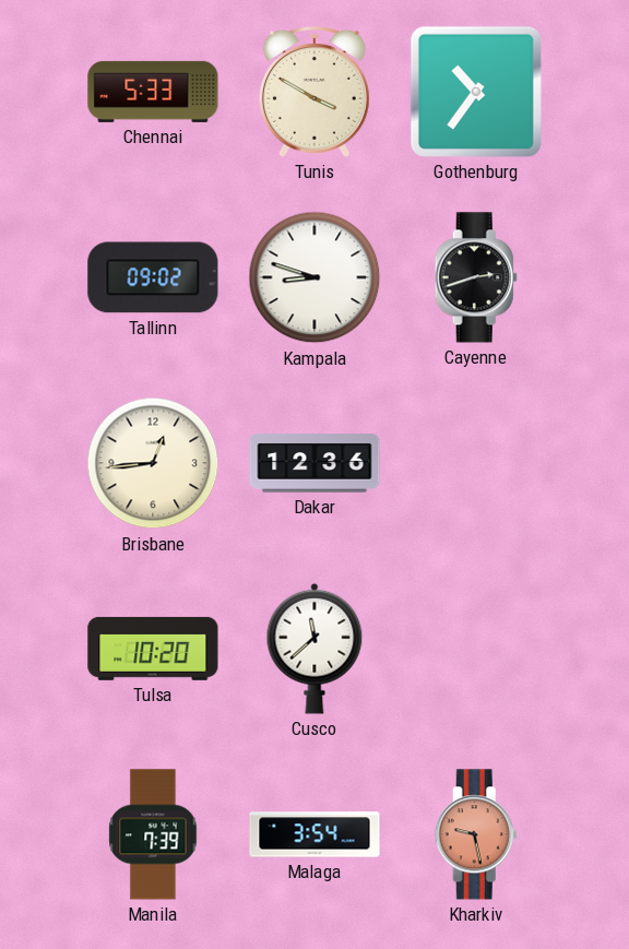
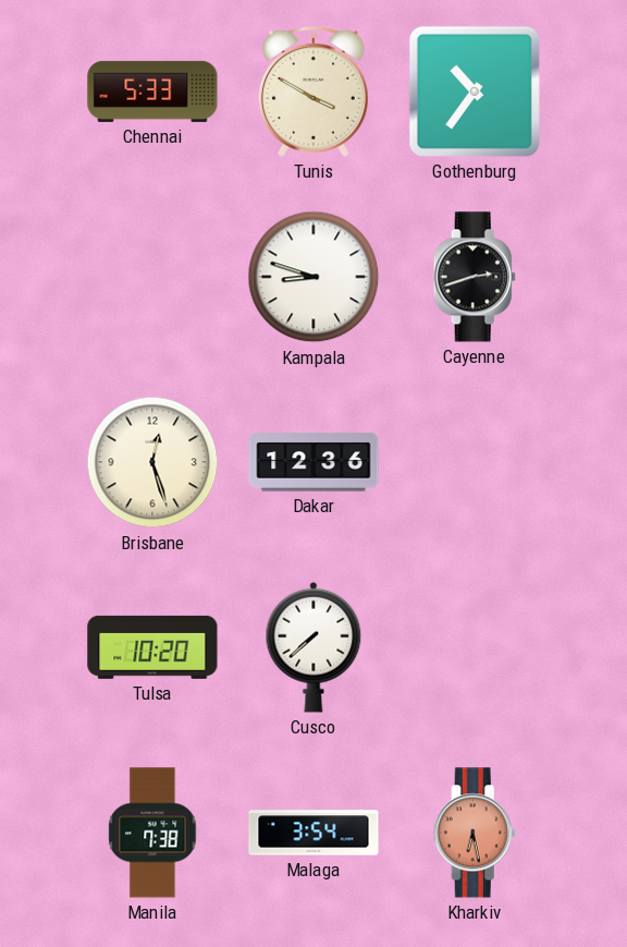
Tallinn: 09:02 -> none
Brisbane: 12:44 -> 12:27
Cusco: 11:38 -> 7:38
Manila: 7:39 -> 7:38
Kharkiv: 9:28 -> 6:28
